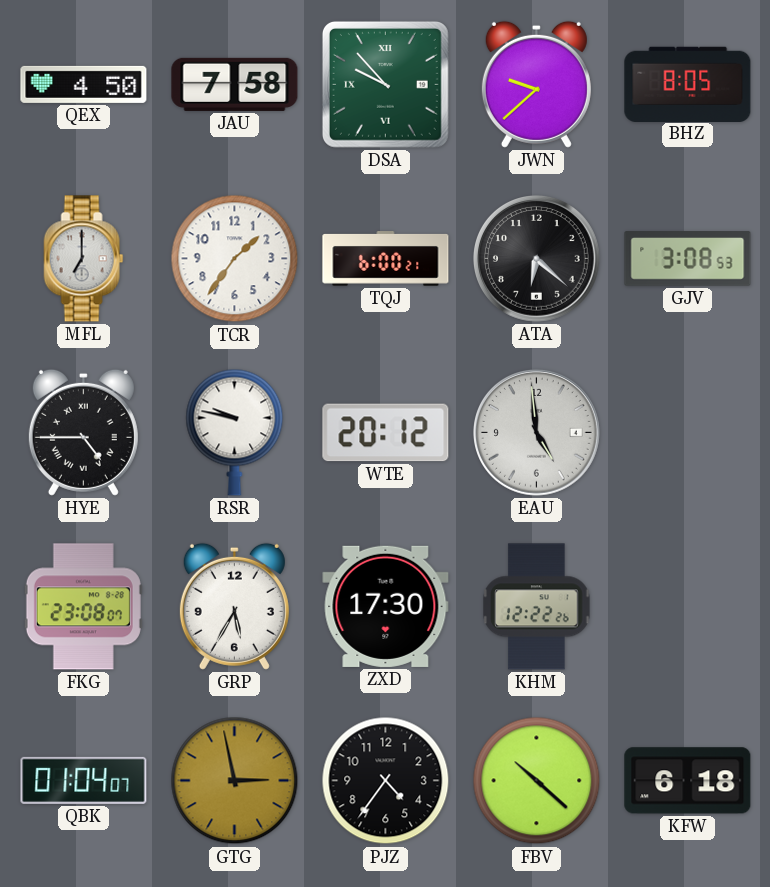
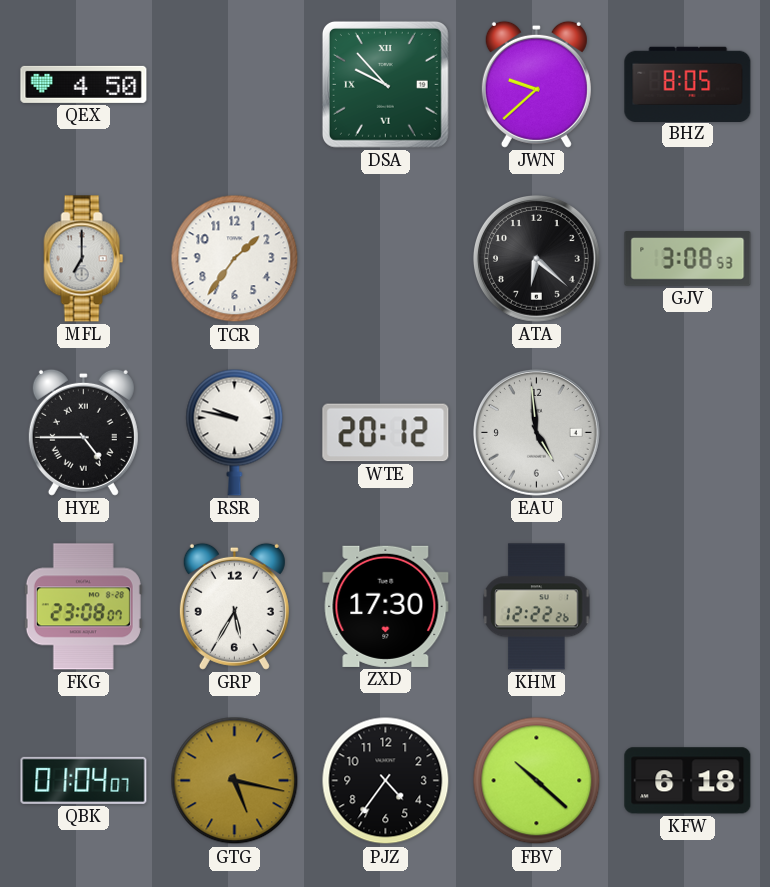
JAU: 7:58 -> none
TQJ: 6:00 -> none
GTG: 2:58 -> 5:17
